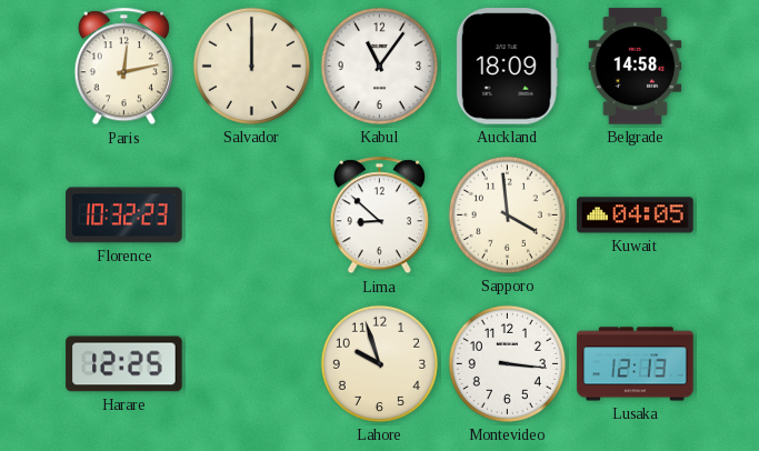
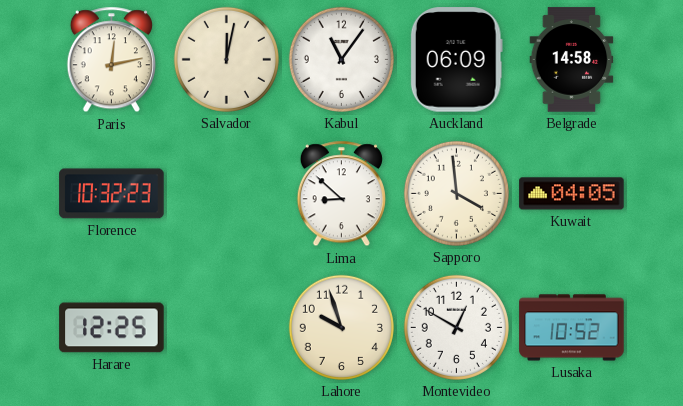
Salvador: 12:00 -> 12:02
Auckland: 18:09 -> 06:09
Montevideo: 3:16 -> 12:50
Lusaka: 12:13 -> 10:52
